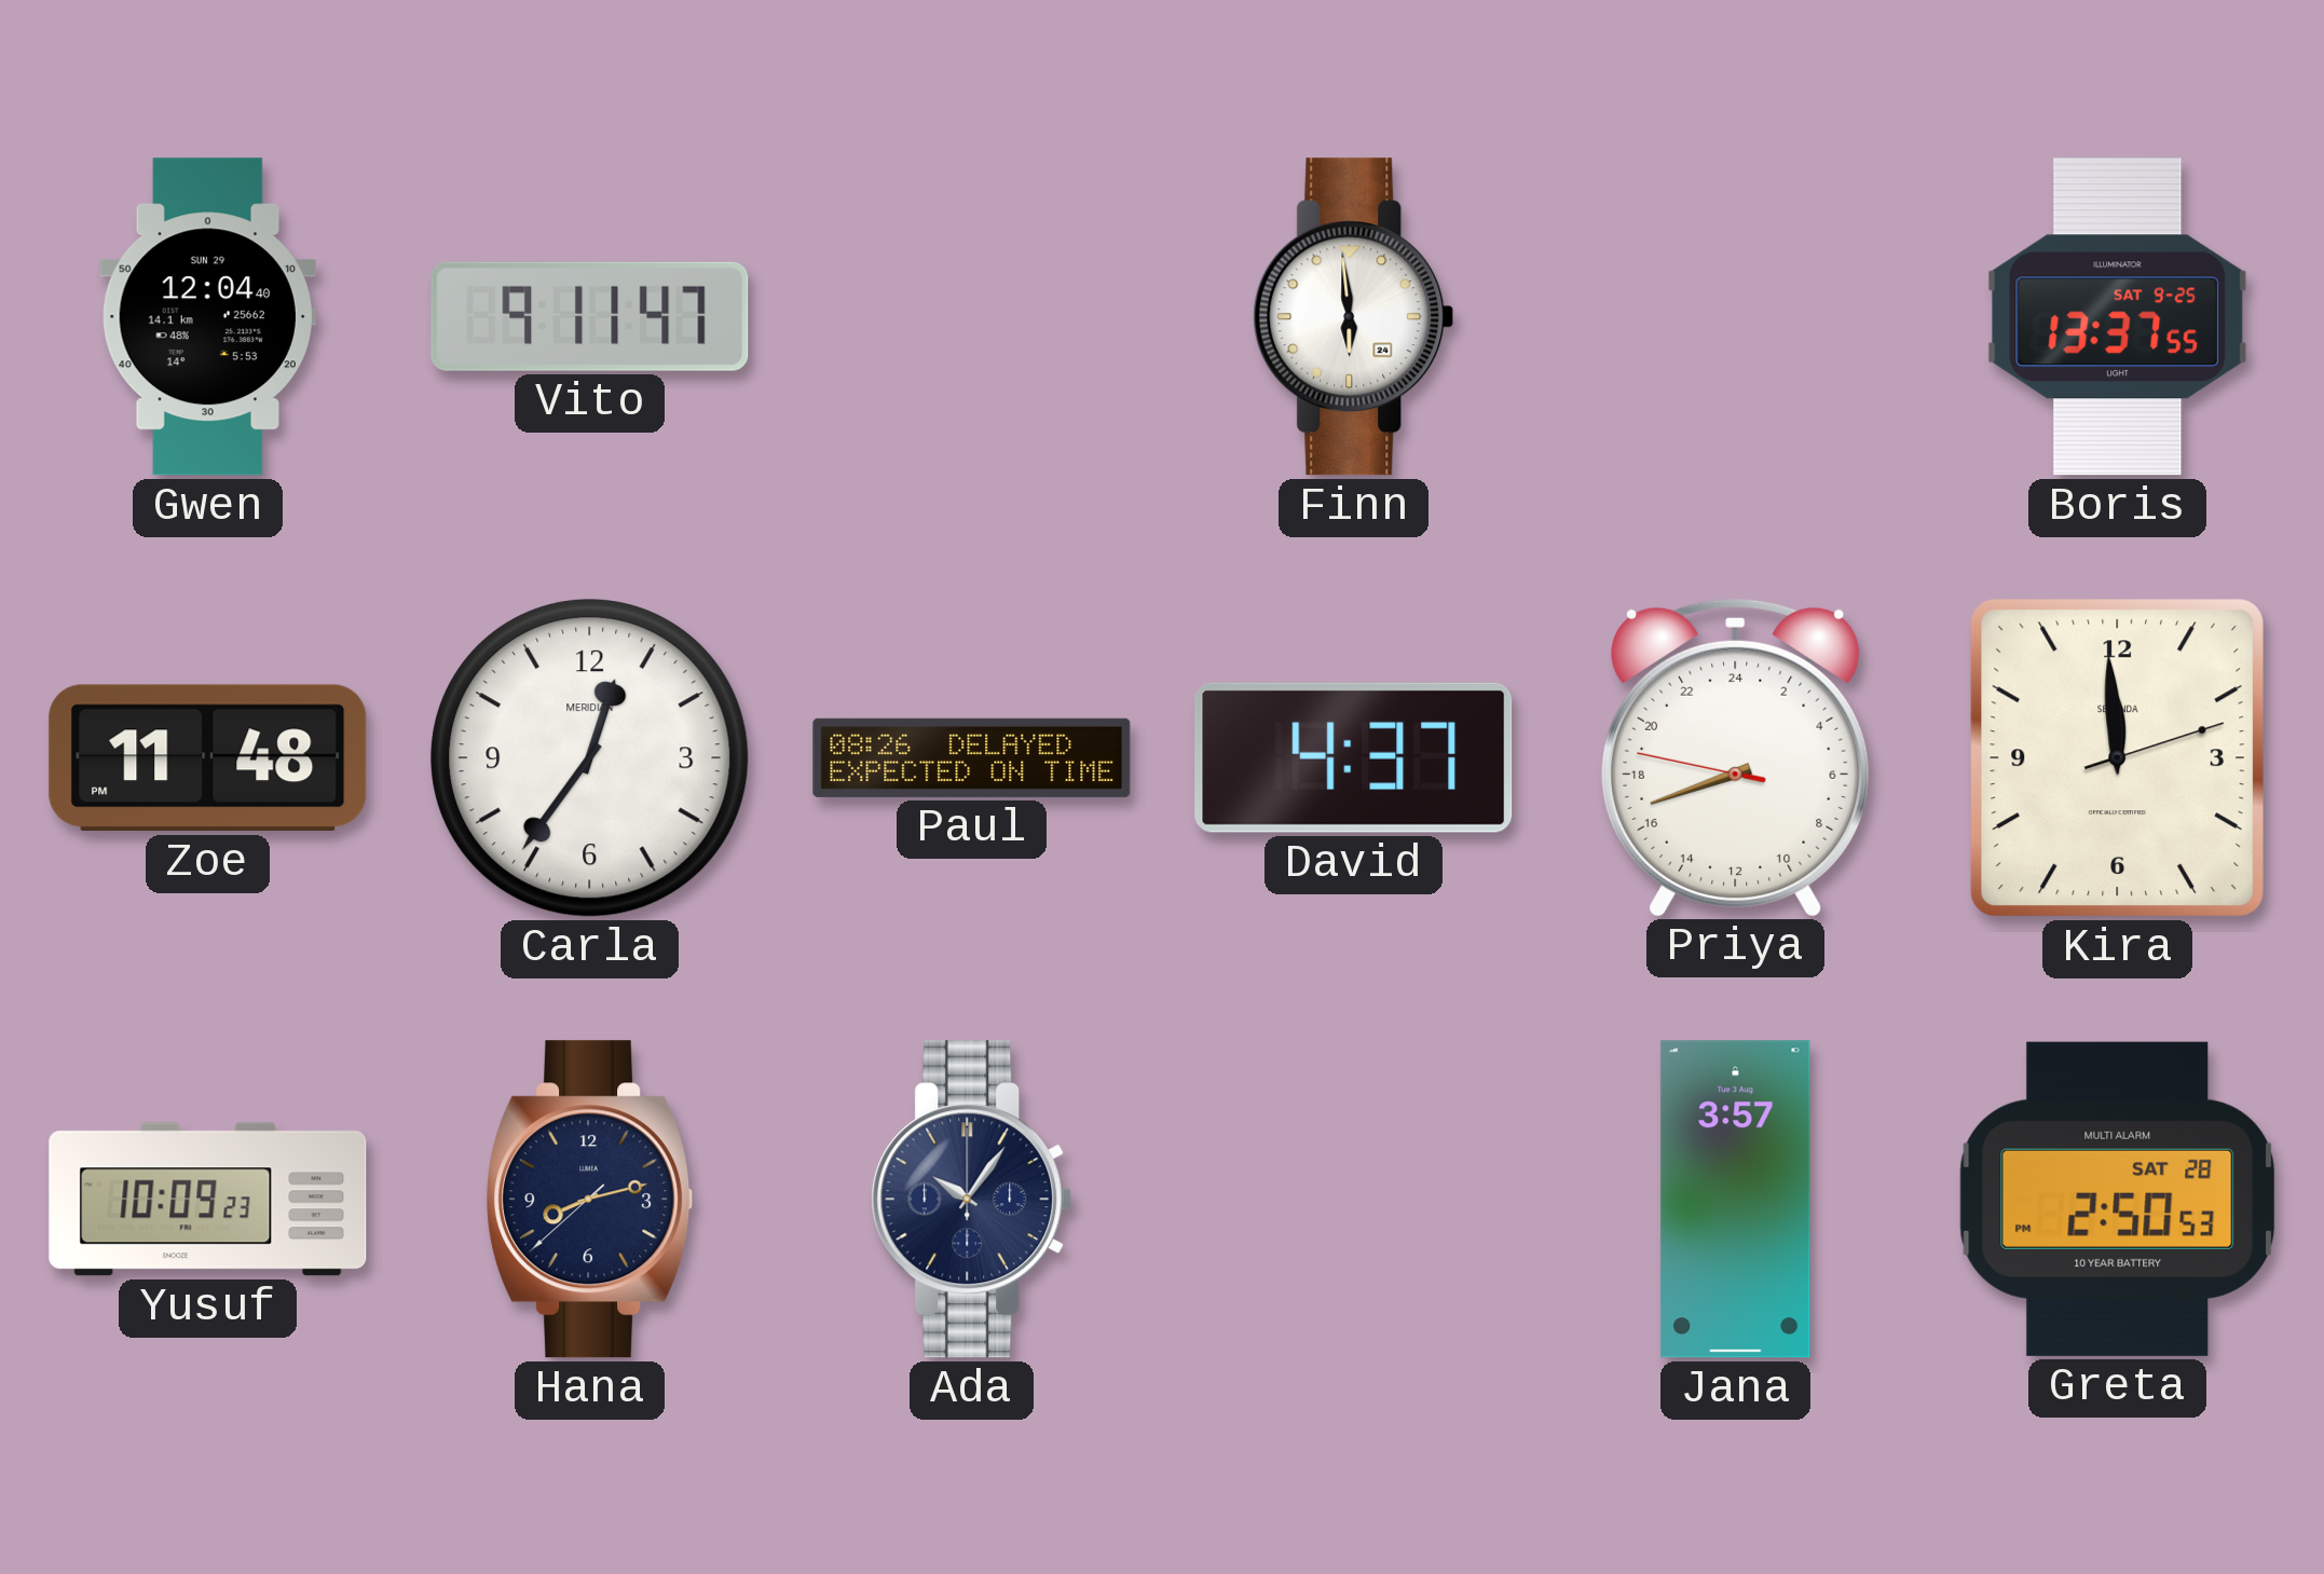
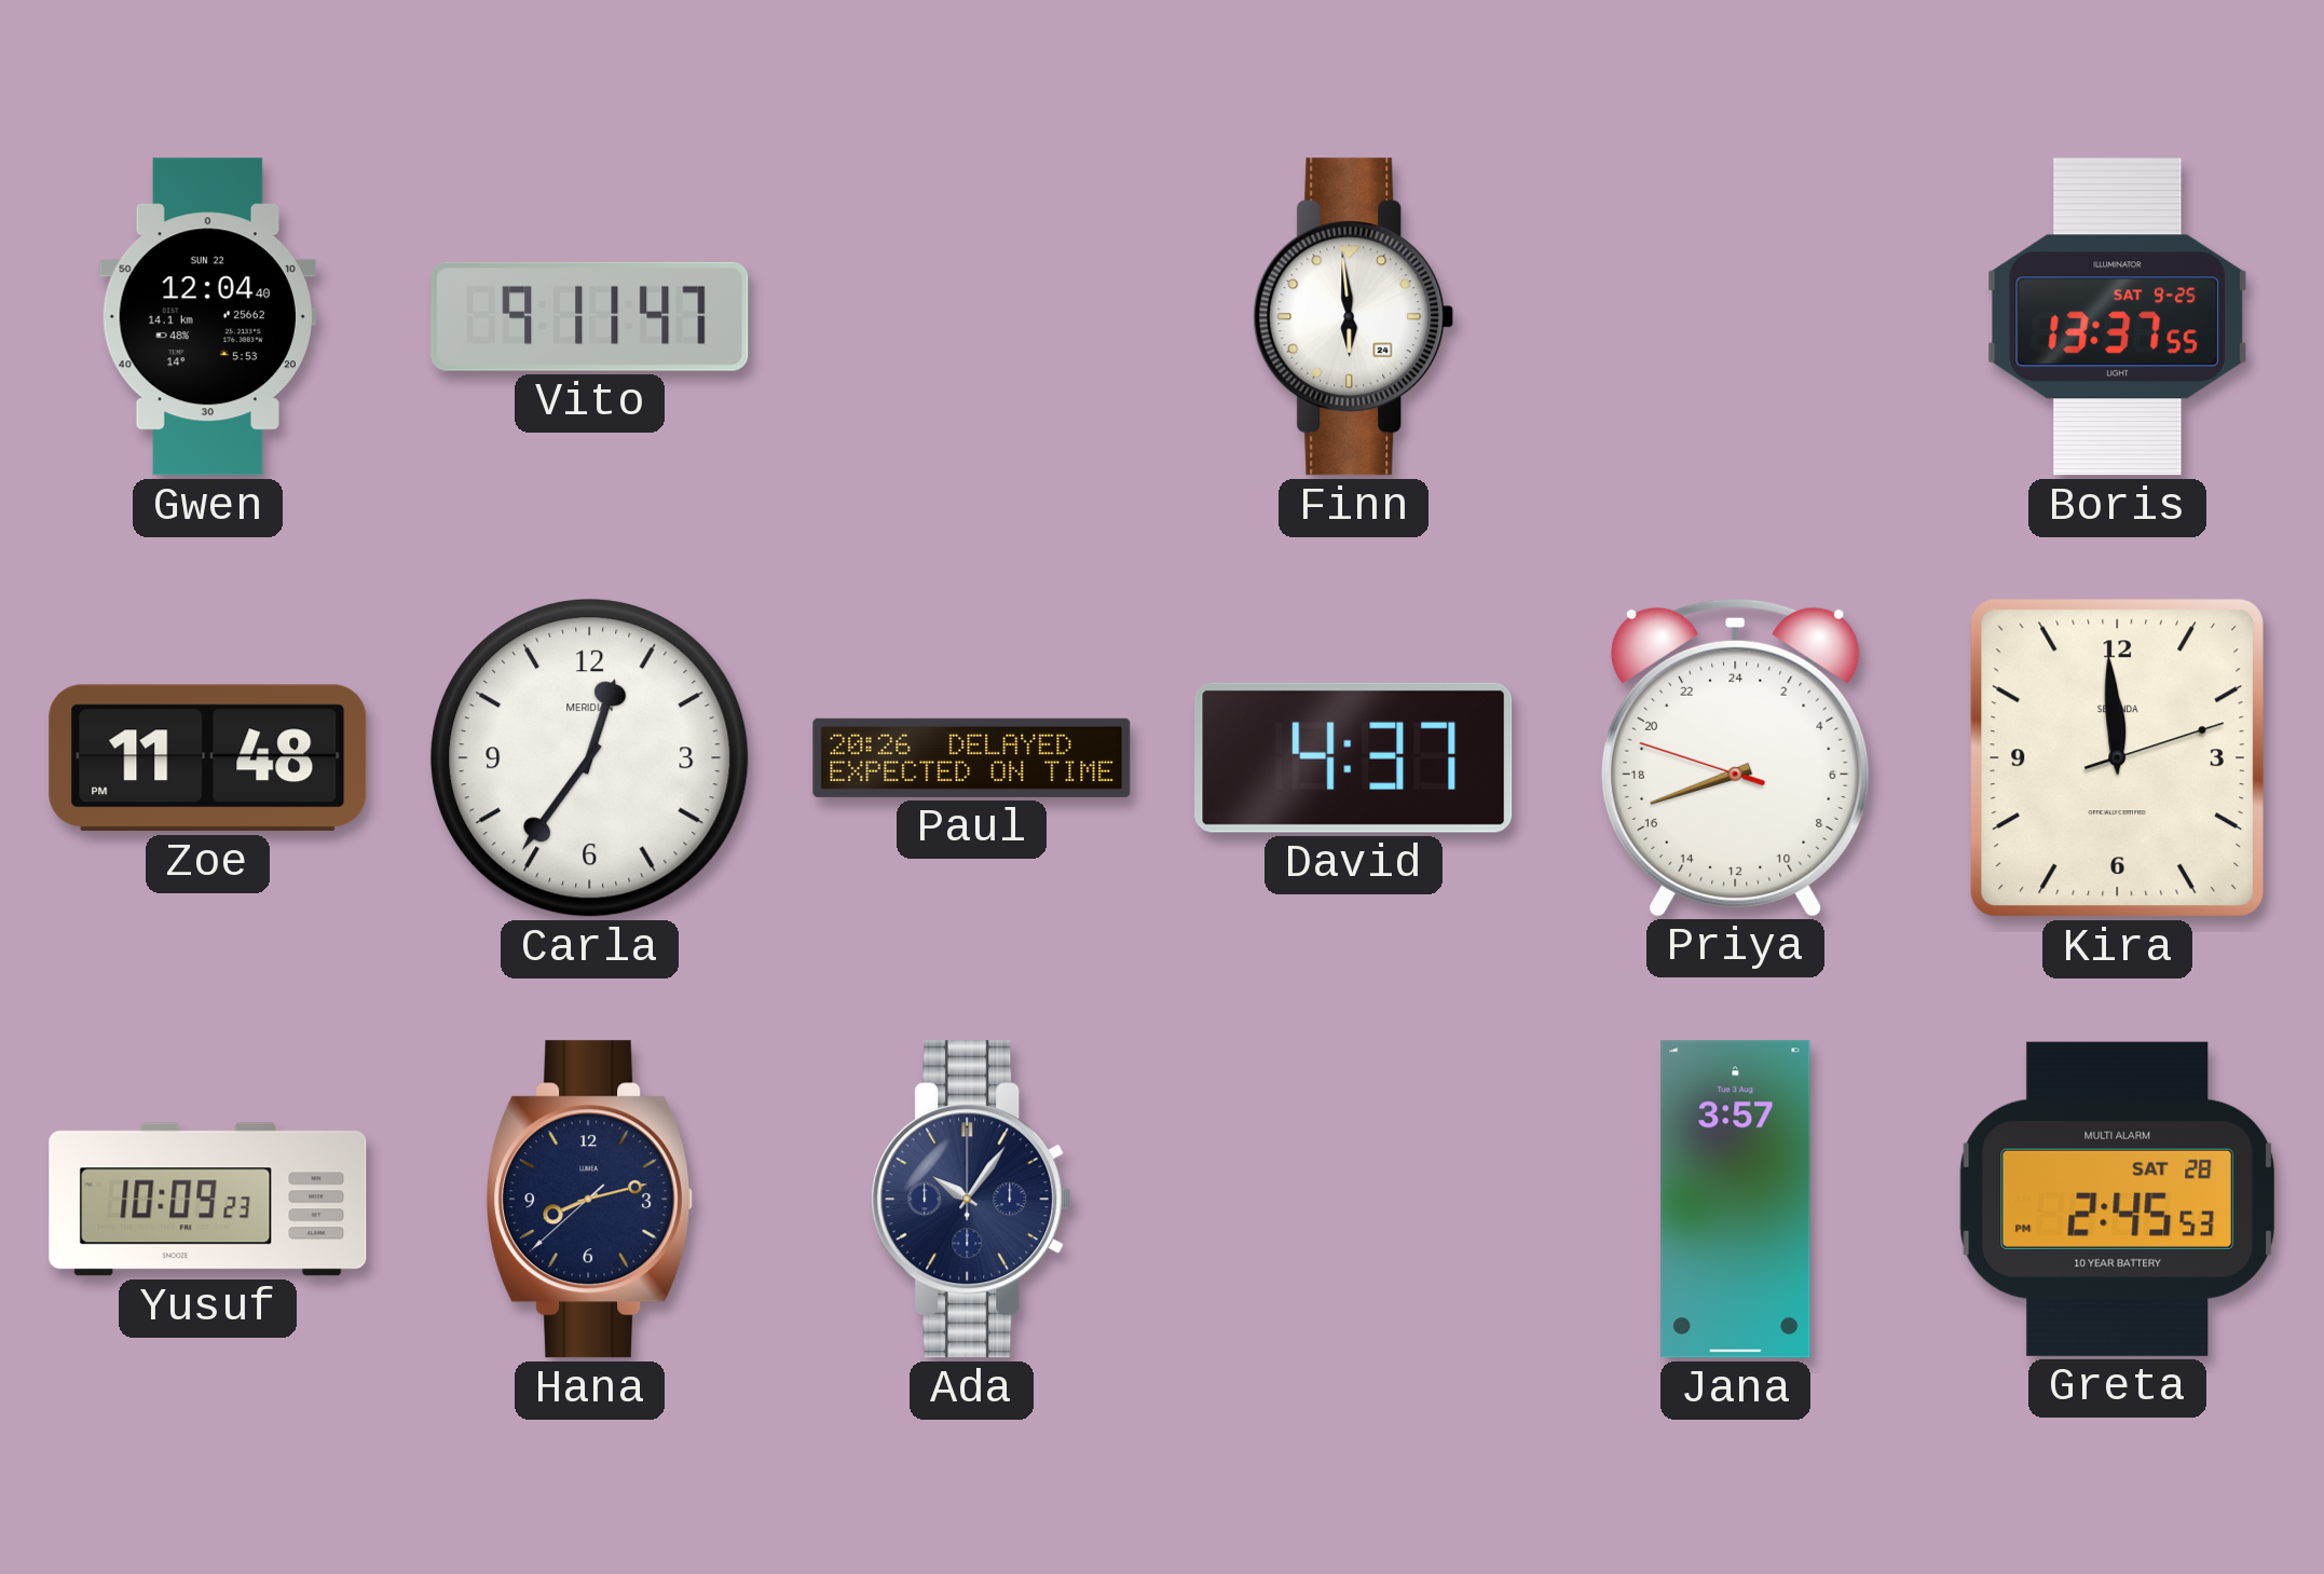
Gwen date: SUN 29 -> SUN 22
Paul: 08:26 -> 20:26
Priya: 16:41:47 -> 16:41:48
Greta: 2:50 -> 2:45
